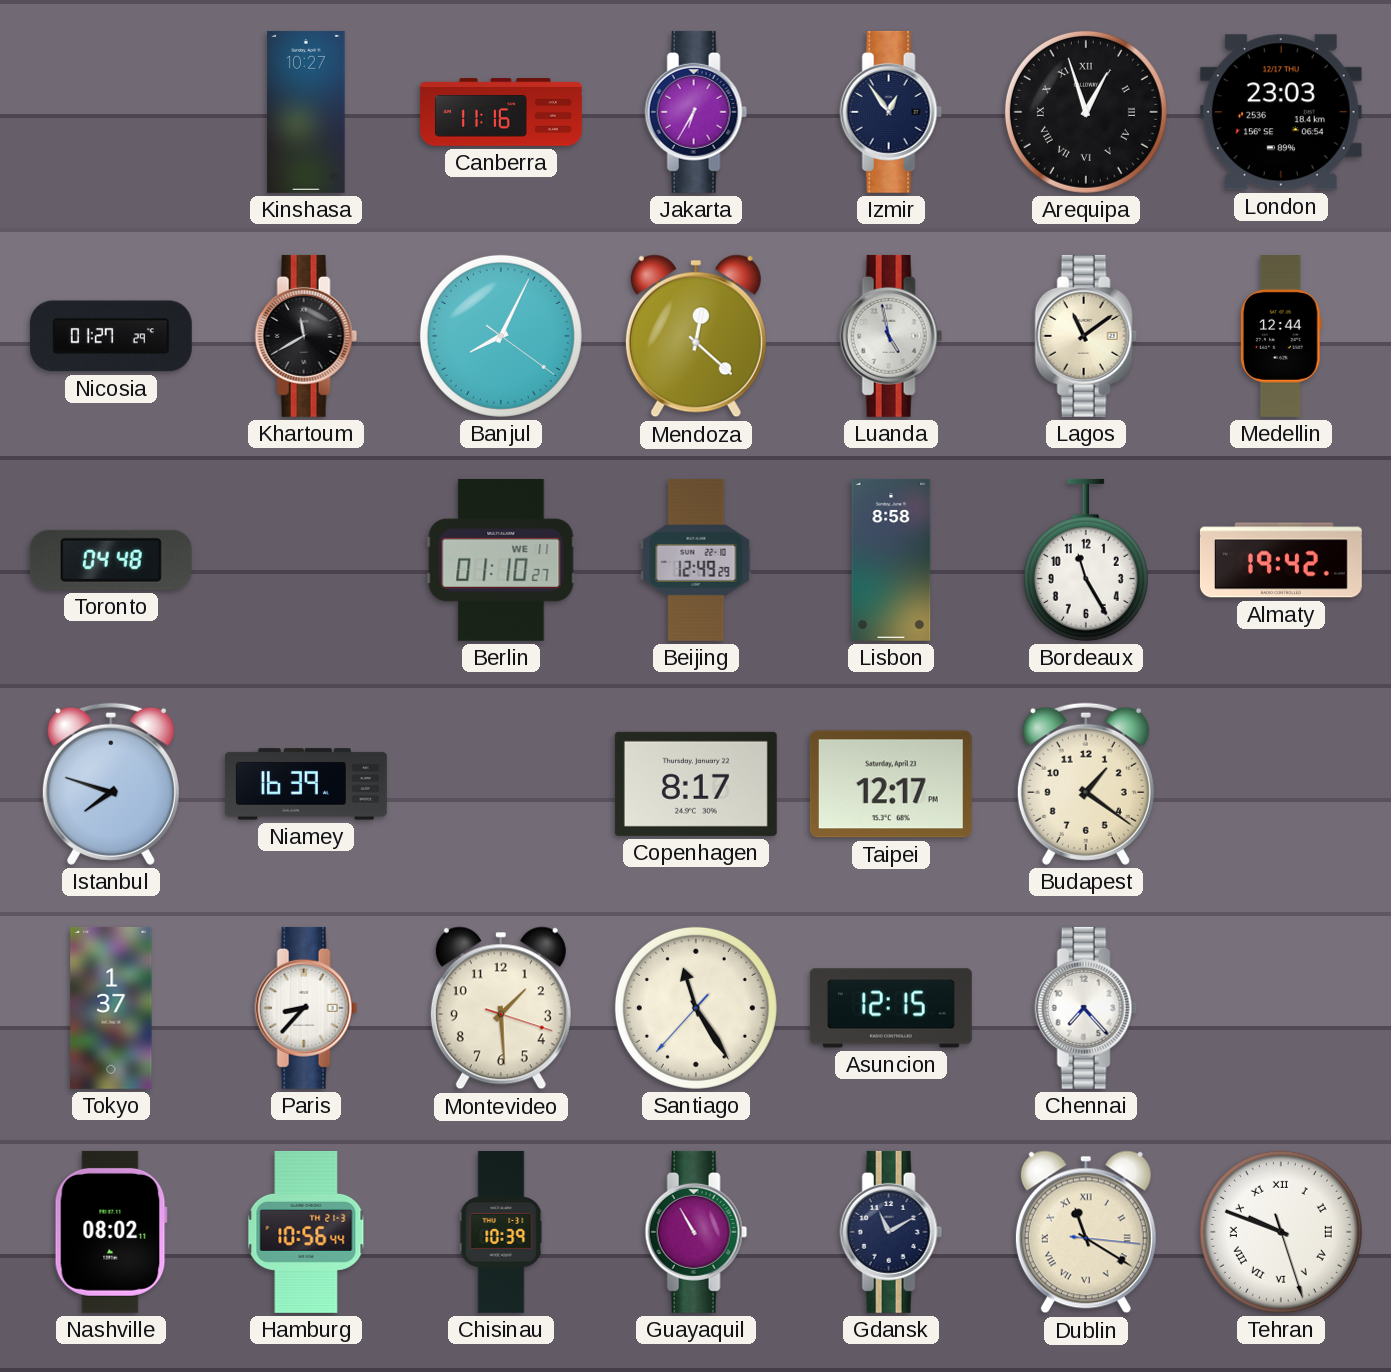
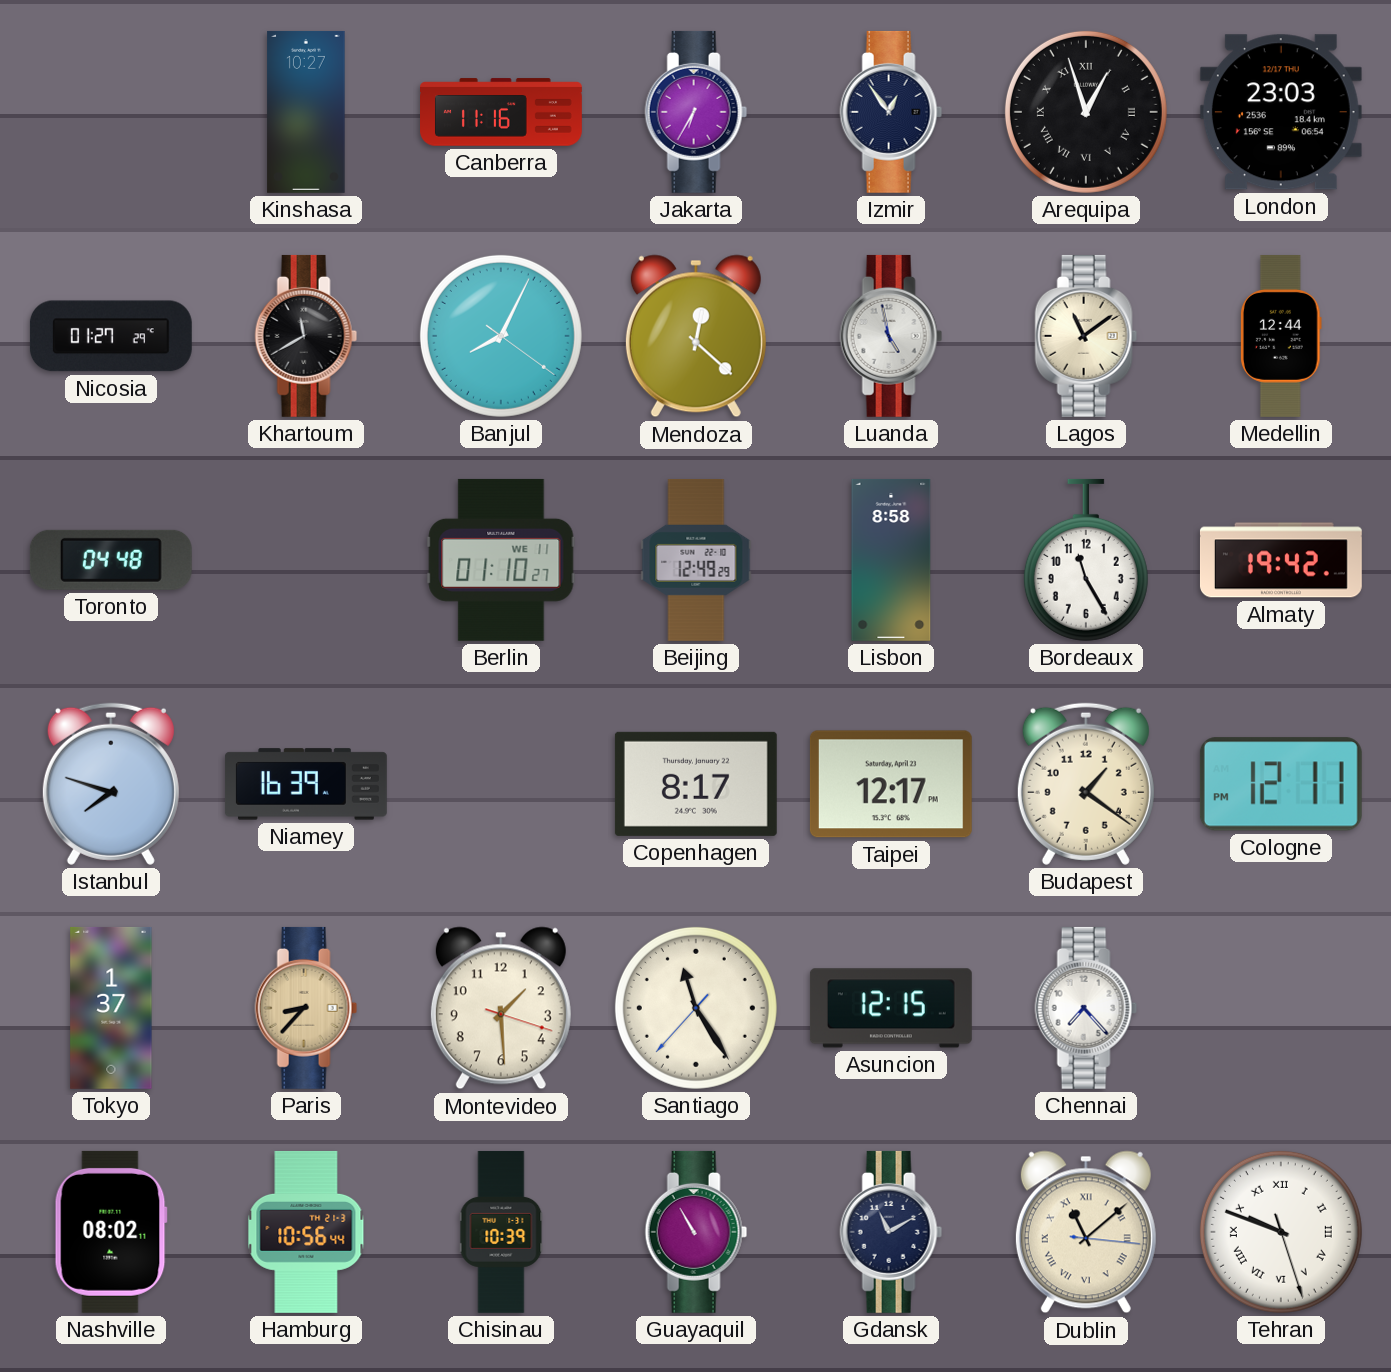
Cologne: none -> 12:11
Paris dial: white -> champagne
Dublin: 11:20 -> 11:08
